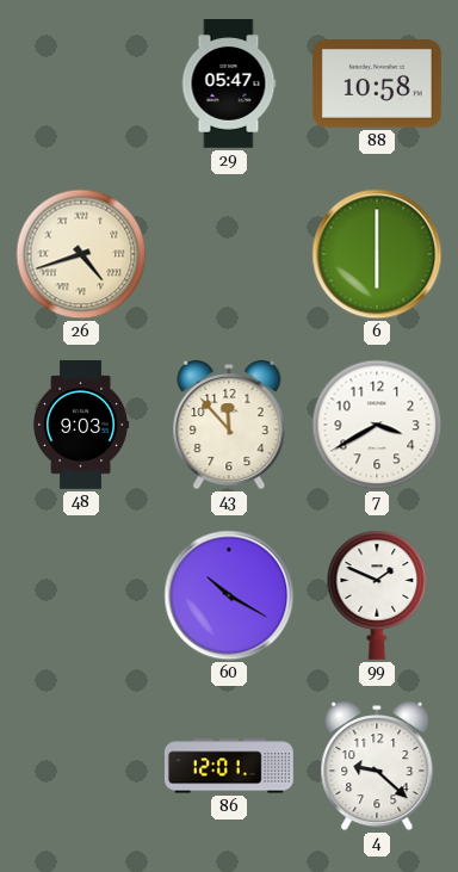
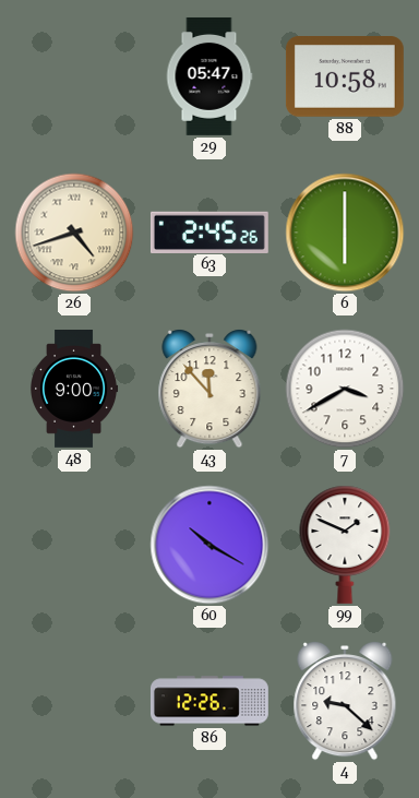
63: none -> 2:45
48: 9:03 -> 9:00
86: 12:01 -> 12:26
